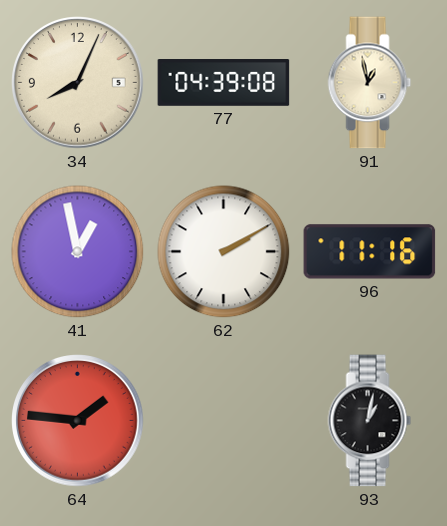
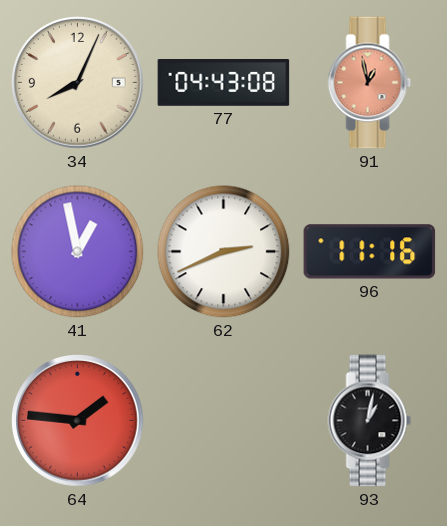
77: 04:39 -> 04:43
91 dial: cream -> salmon
62: 2:10 -> 2:41
